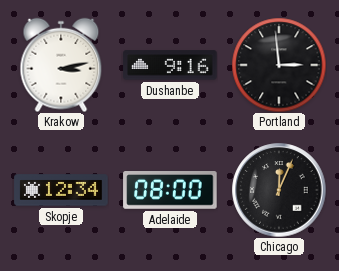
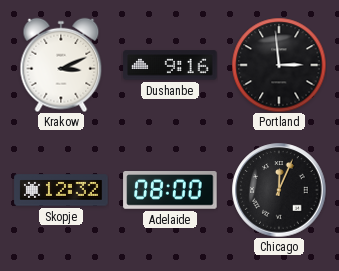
Krakow: 3:13 -> 3:11
Skopje: 12:34 -> 12:32
